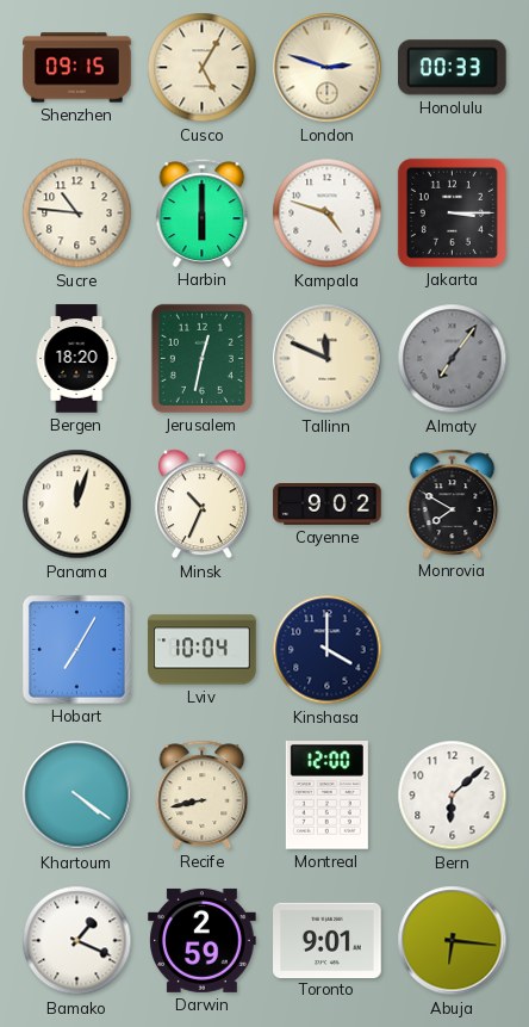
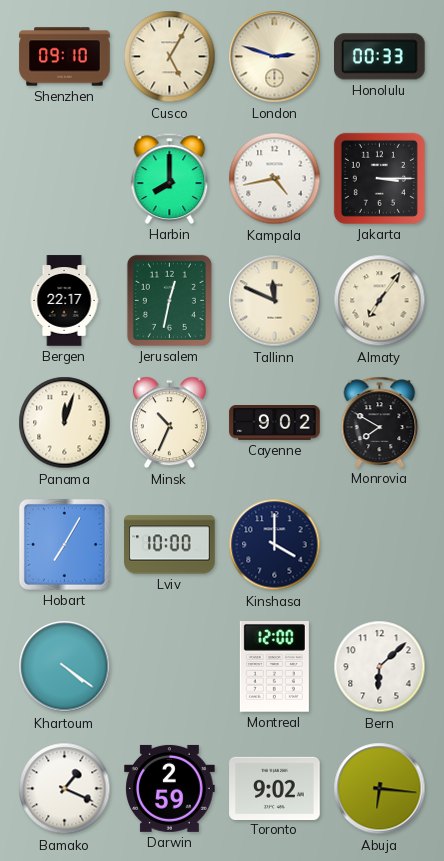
Shenzhen: 09:15 -> 09:10
Sucre: 10:46 -> none
Harbin: 6:00 -> 8:00
Kampala: 4:48 -> 4:43
Bergen: 18:20 -> 22:17
Almaty dial: grey -> cream
Lviv: 10:04 -> 10:00
Recife: 8:43 -> none
Toronto: 9:01 -> 9:02
